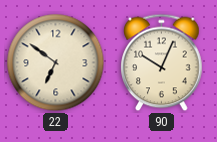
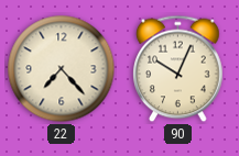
22: 6:51 -> 7:23
